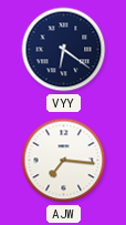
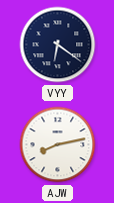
AJW: 7:16 -> 8:13
